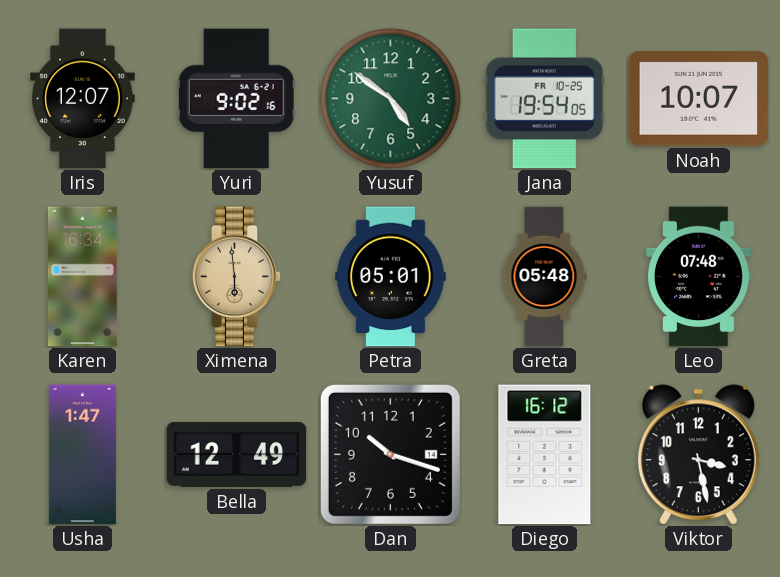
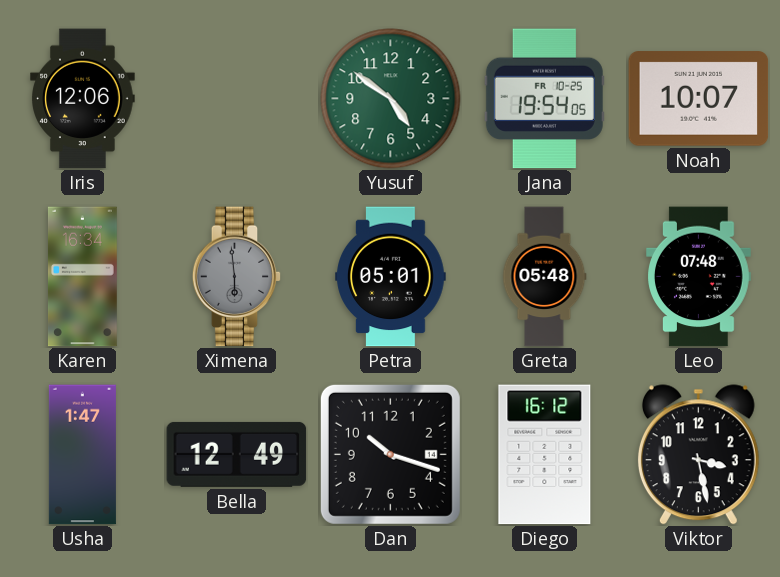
Iris: 12:07 -> 12:06
Yuri: 9:02 -> none
Ximena dial: champagne -> grey
